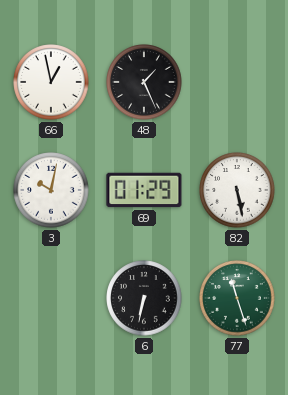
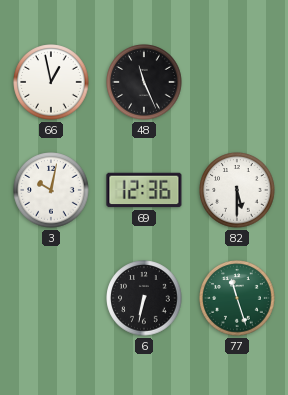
48: 1:26 -> 11:26
69: 01:29 -> 12:36
82: 5:28 -> 5:30
